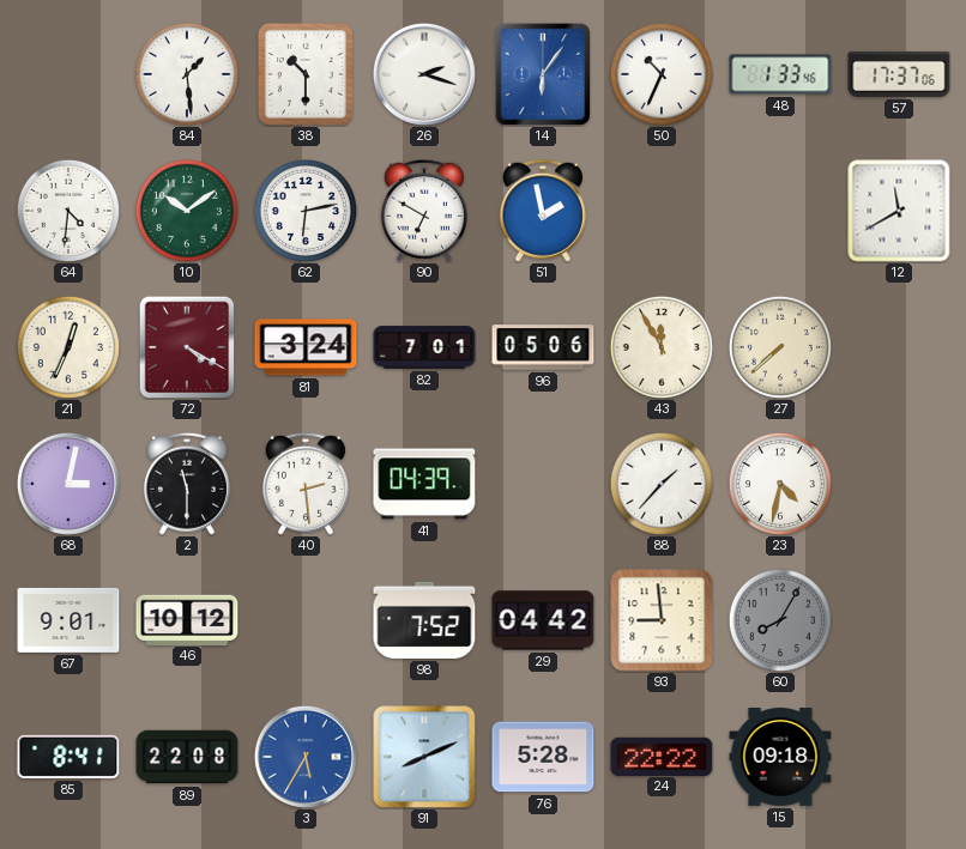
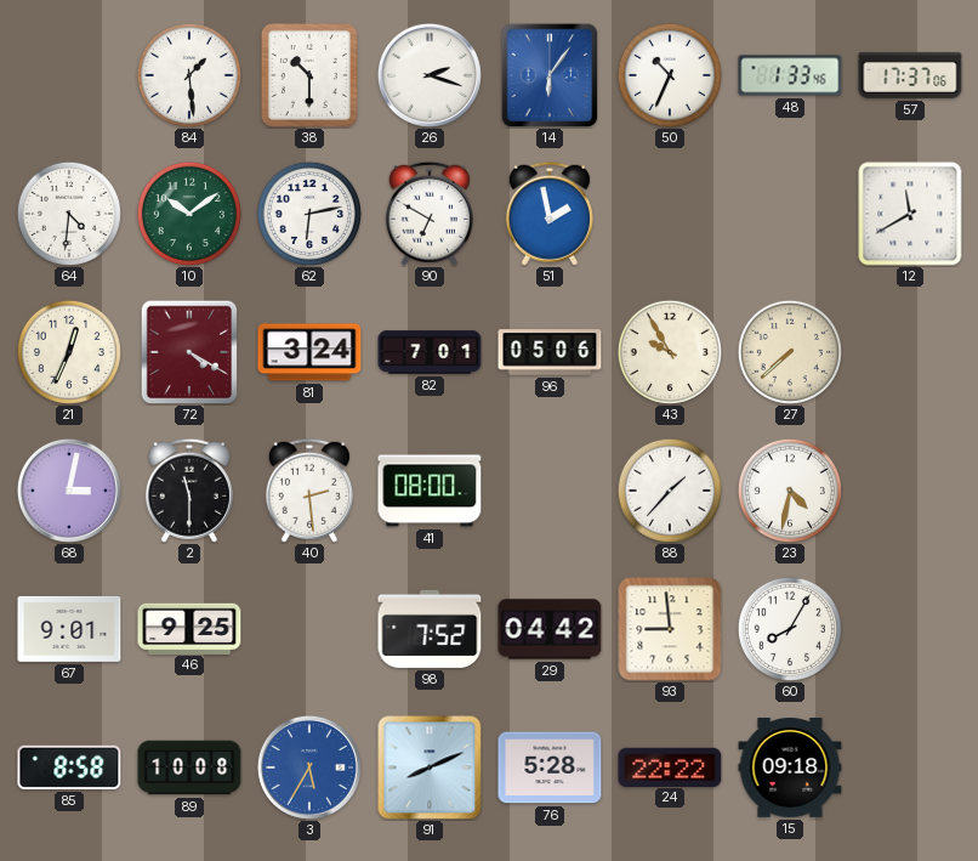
43: 11:55 -> 9:55
41: 04:39 -> 08:00
46: 10:12 -> 9:25
60 dial: grey -> white
85: 8:41 -> 8:58
89: 22:08 -> 10:08
